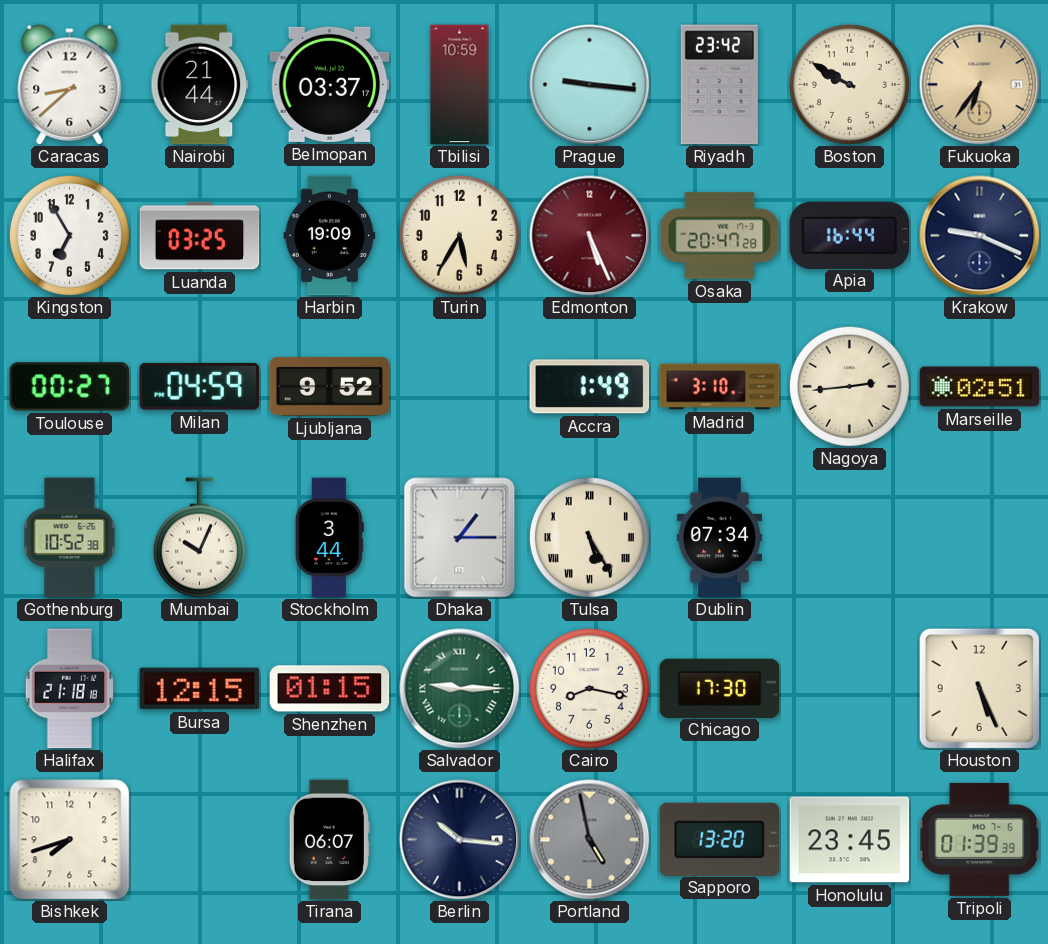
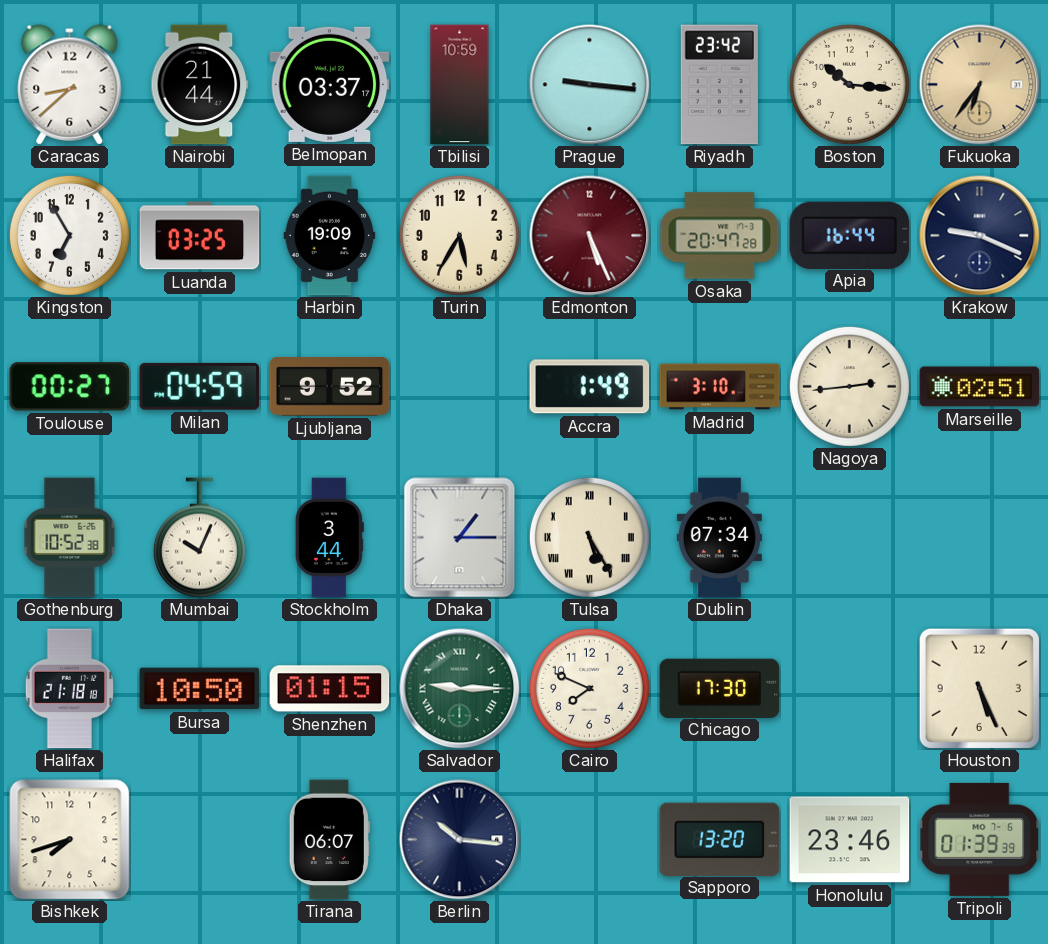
Boston: 9:50 -> 10:16
Bursa: 12:15 -> 10:50
Cairo: 8:17 -> 7:49
Portland: 4:58 -> none
Honolulu: 23:45 -> 23:46
